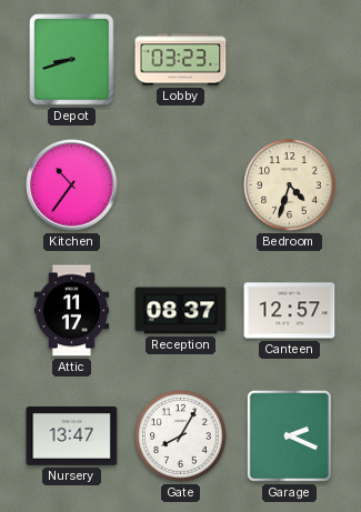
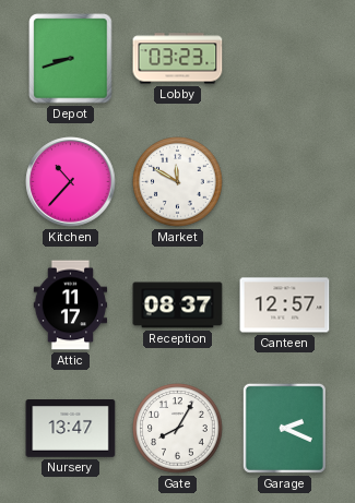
Kitchen: 10:36 -> 10:37
Market: none -> 11:50
Bedroom: 4:33 -> none
